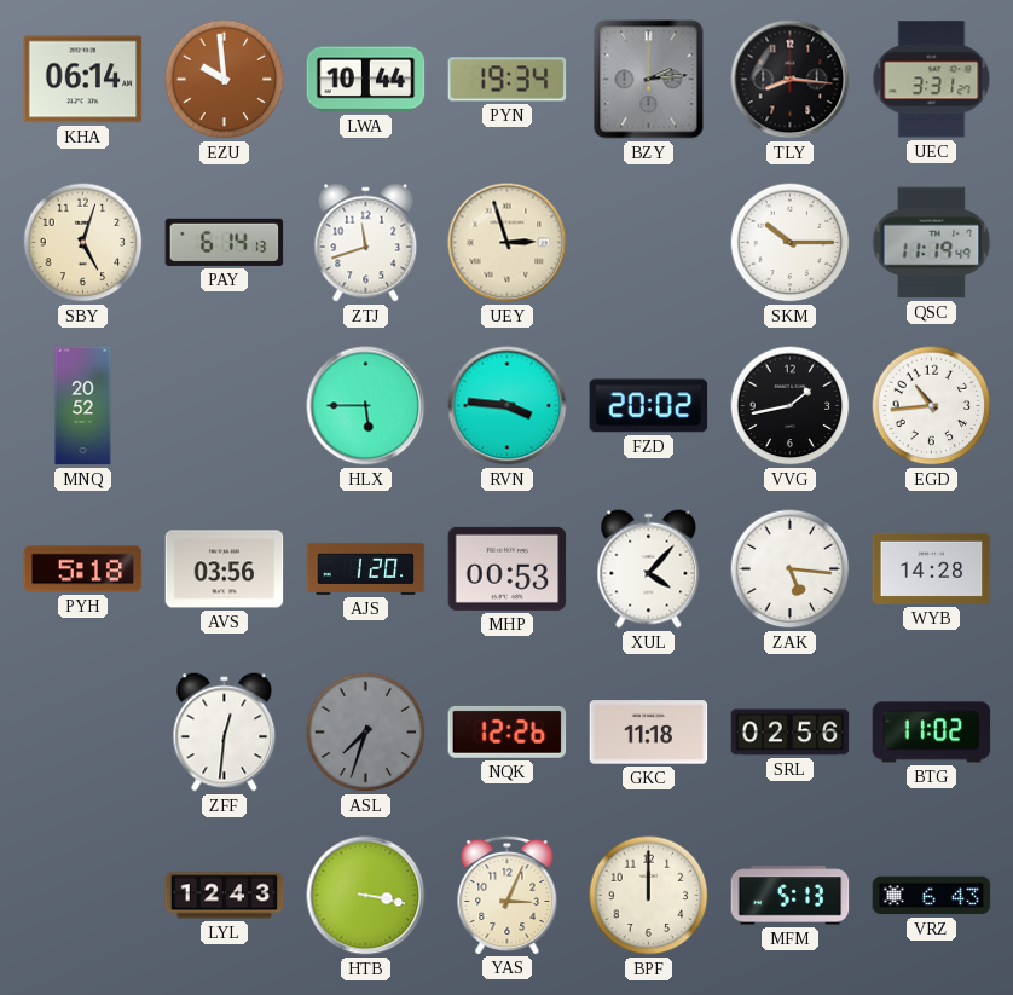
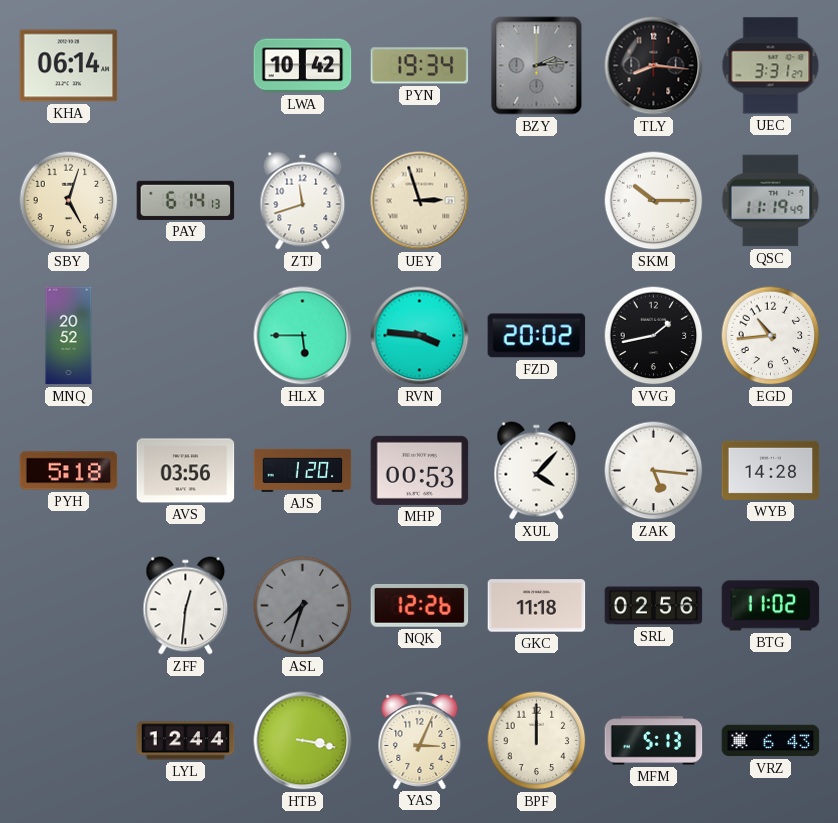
EZU: 9:59 -> none
LWA: 10:44 -> 10:42
LYL: 12:43 -> 12:44
